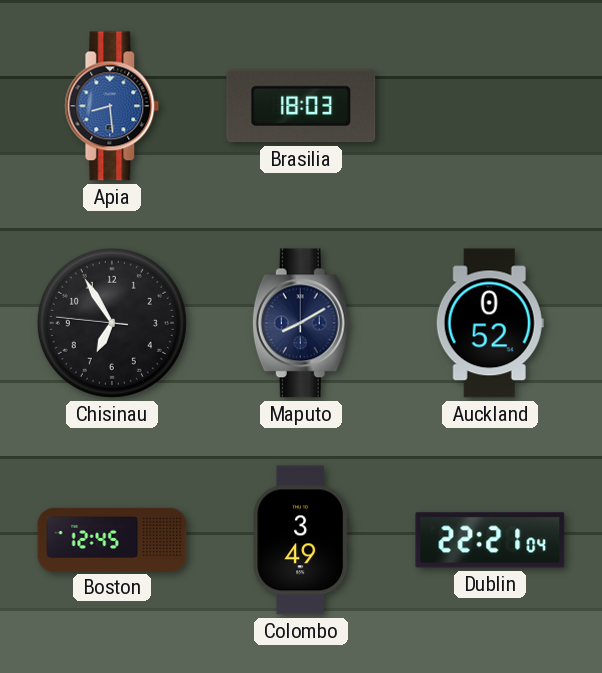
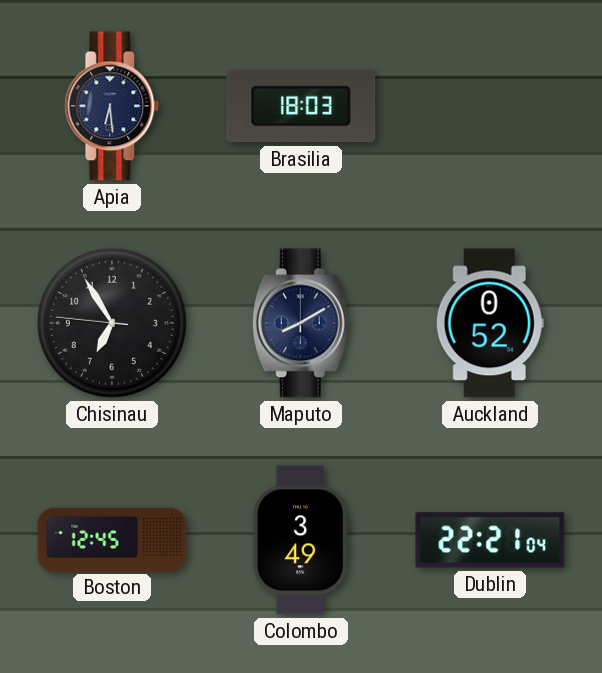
Apia: 8:29 -> 6:29
Apia dial: blue -> navy
